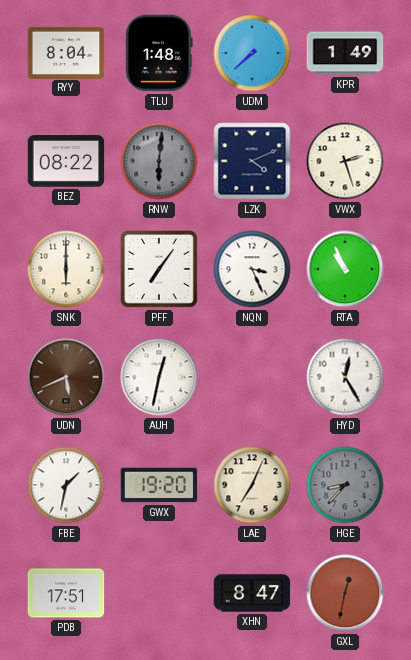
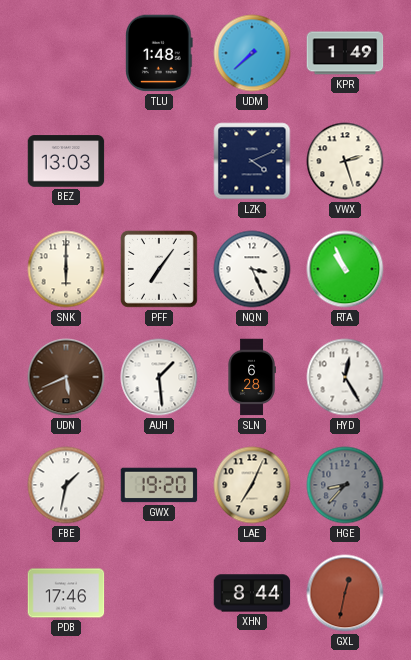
RYY: 8:04 -> none
BEZ: 08:22 -> 13:03
RNW: 6:01 -> none
AUH: 12:32 -> 1:29
SLN: none -> 6:28
PDB: 17:51 -> 17:46
XHN: 8:47 -> 8:44
